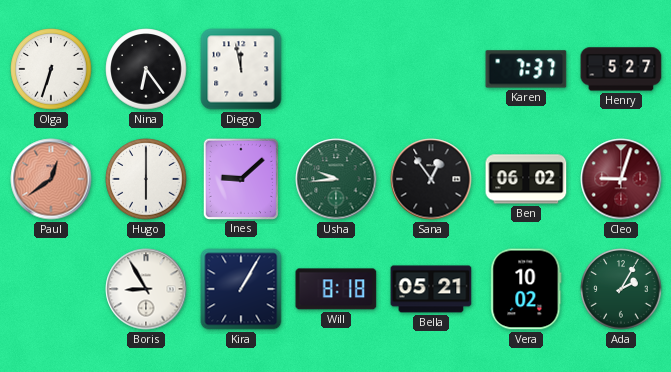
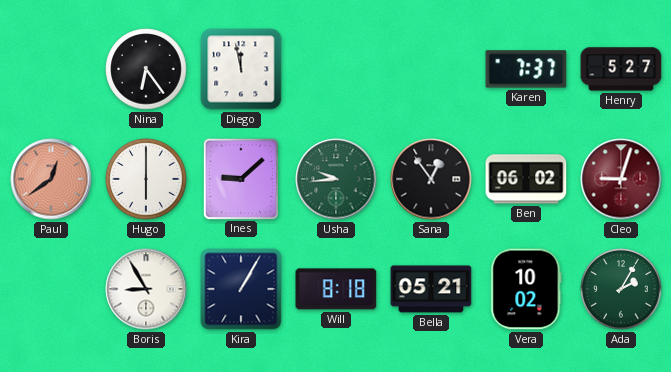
Olga: 6:33 -> none
